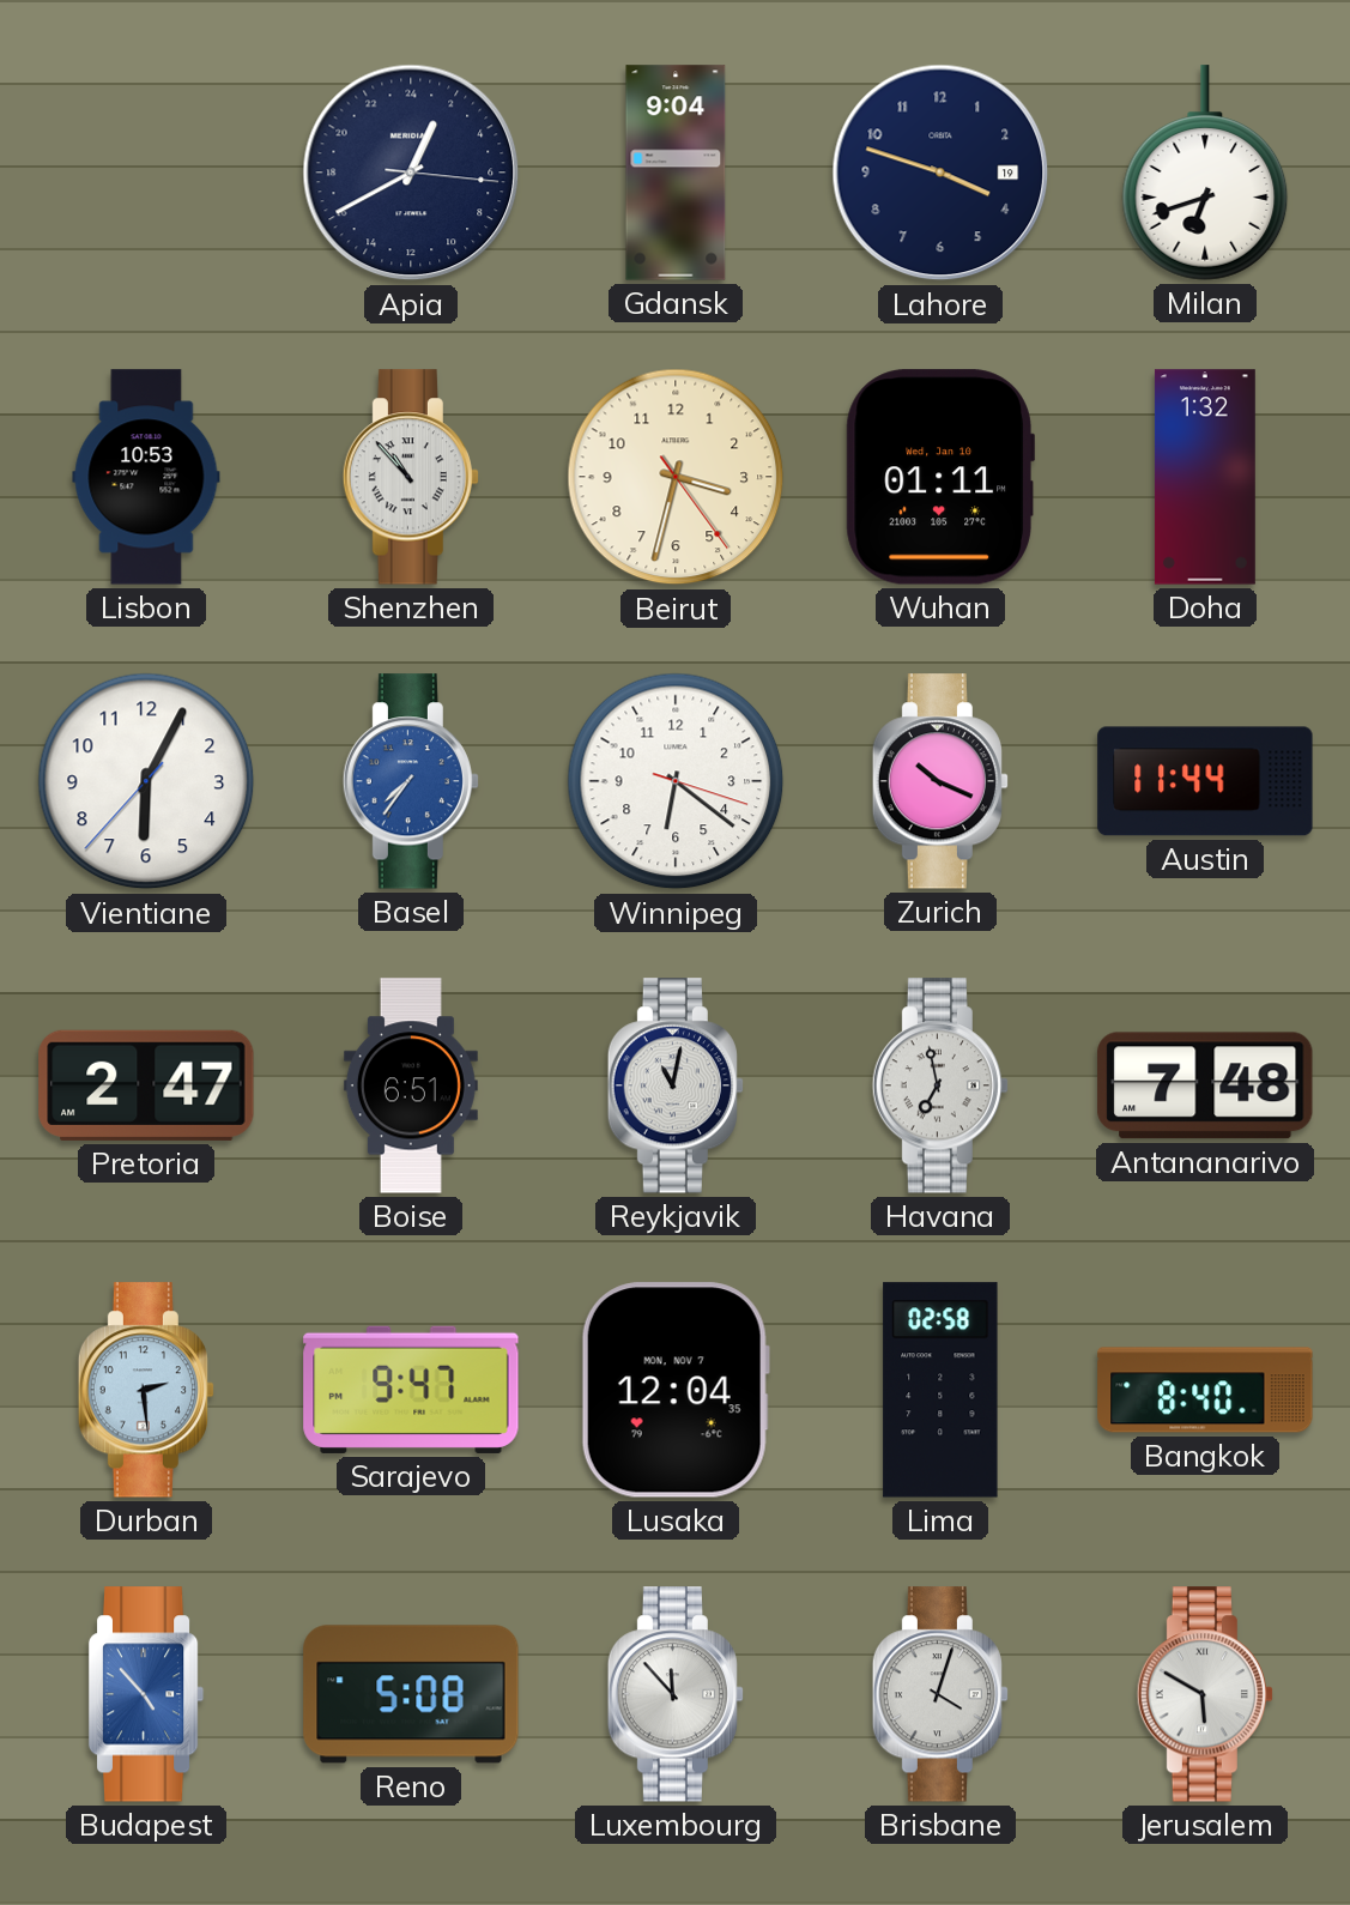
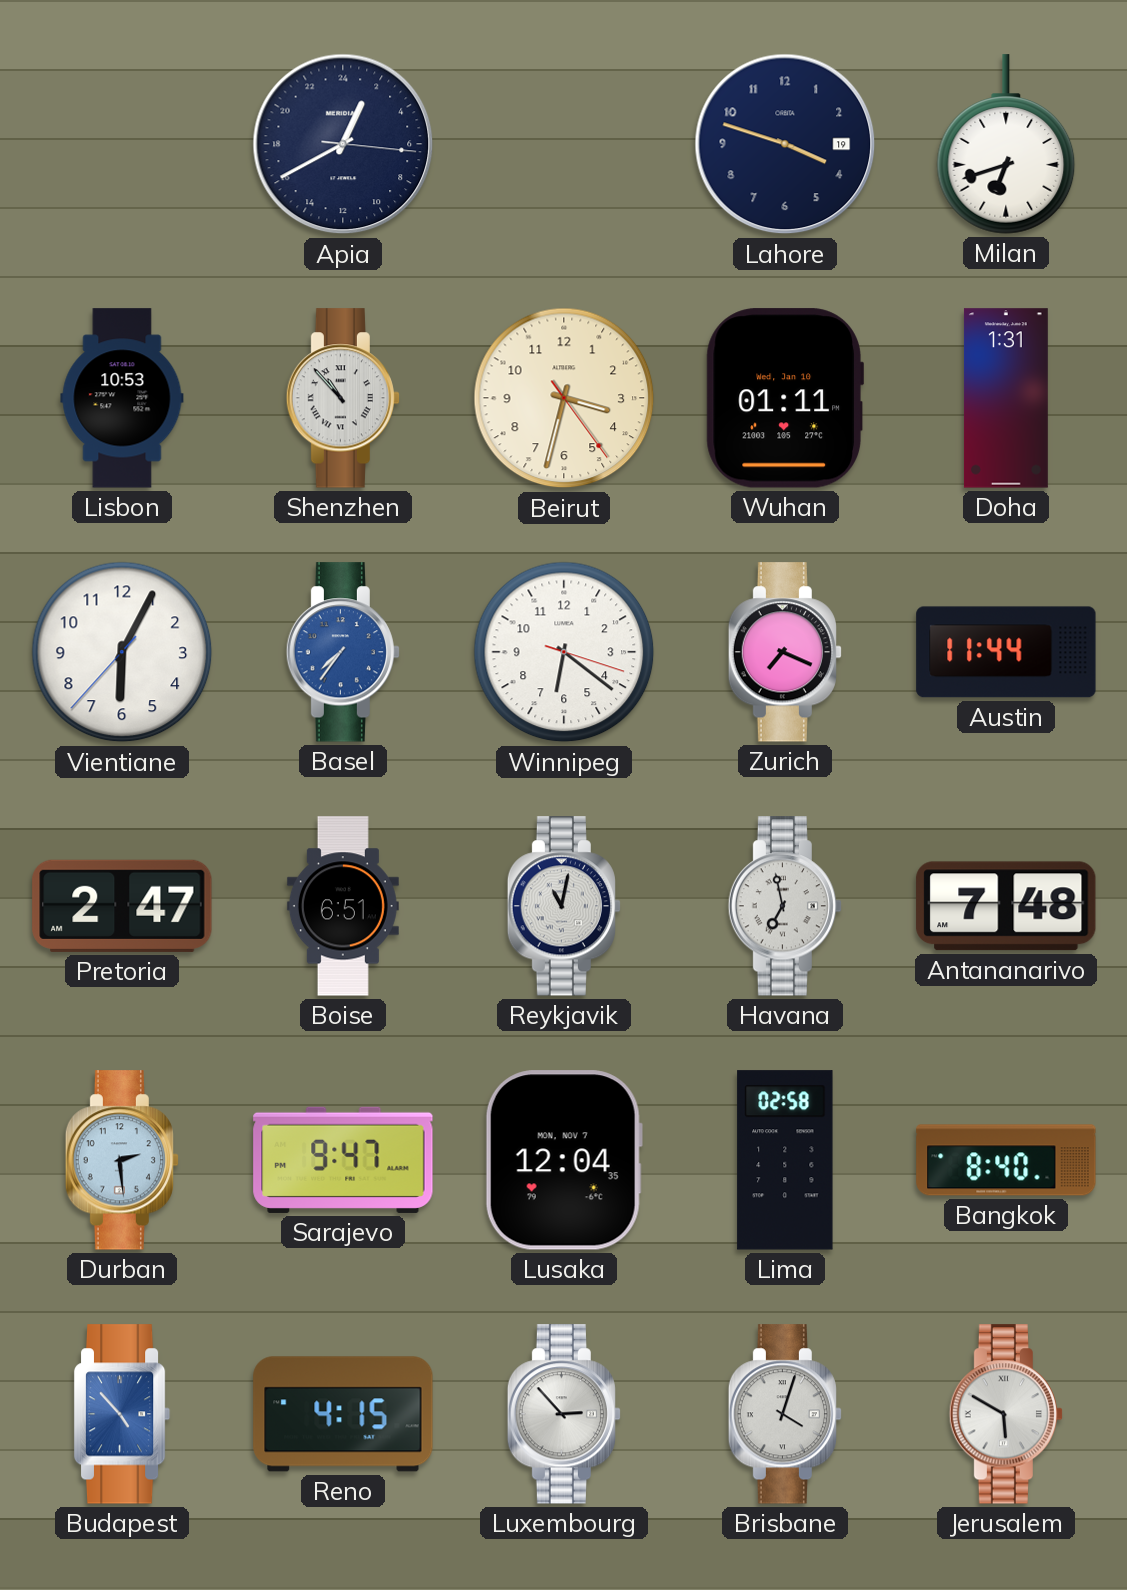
Gdansk: 9:04 -> none
Doha: 1:32 -> 1:31
Zurich: 10:19 -> 7:19
Reno: 5:08 -> 4:15
Luxembourg: 11:53 -> 2:53
